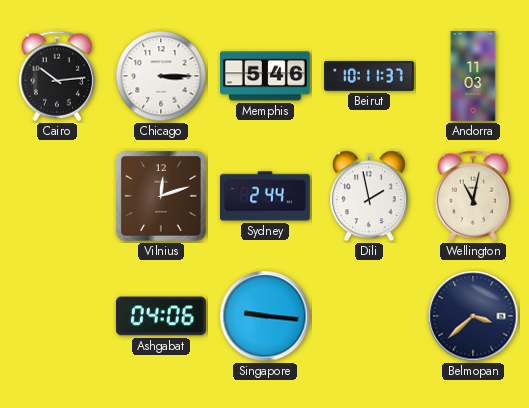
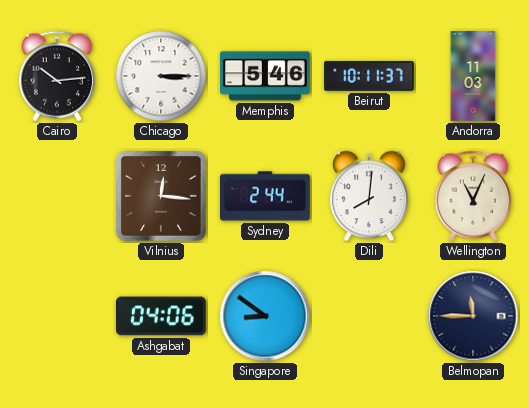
Vilnius: 12:12 -> 12:16
Dili: 1:58 -> 8:01
Wellington: 11:02 -> 11:04
Singapore: 9:16 -> 8:51
Belmopan: 3:38 -> 11:45
